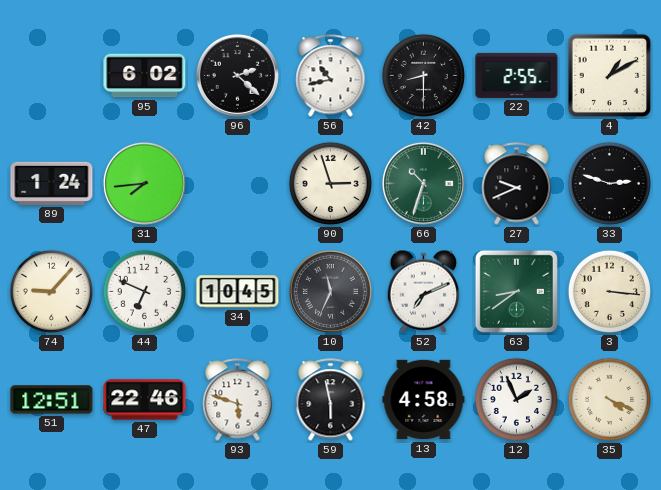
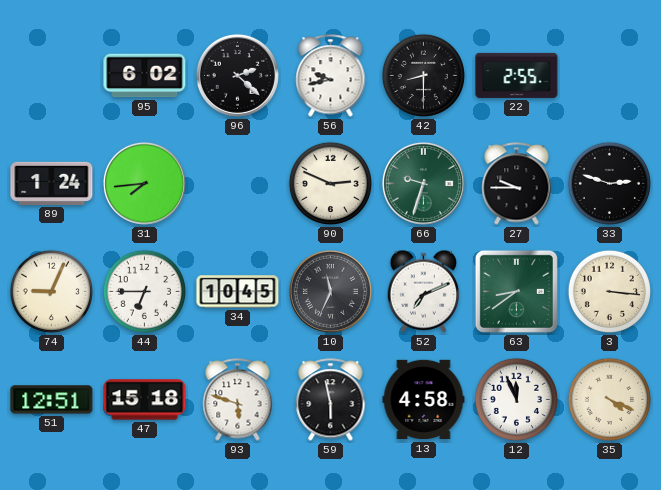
56: 10:43 -> 9:43
4: 1:10 -> none
90: 2:57 -> 2:49
66: 10:33 -> 9:33
27: 9:41 -> 9:45
74: 9:07 -> 9:04
44: 6:49 -> 6:45
47: 22:46 -> 15:18
12: 1:56 -> 11:56
